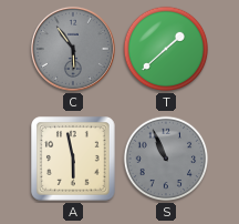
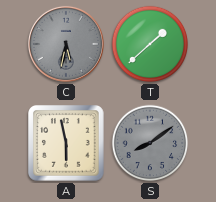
C: 5:54 -> 5:32
S: 10:56 -> 8:09
